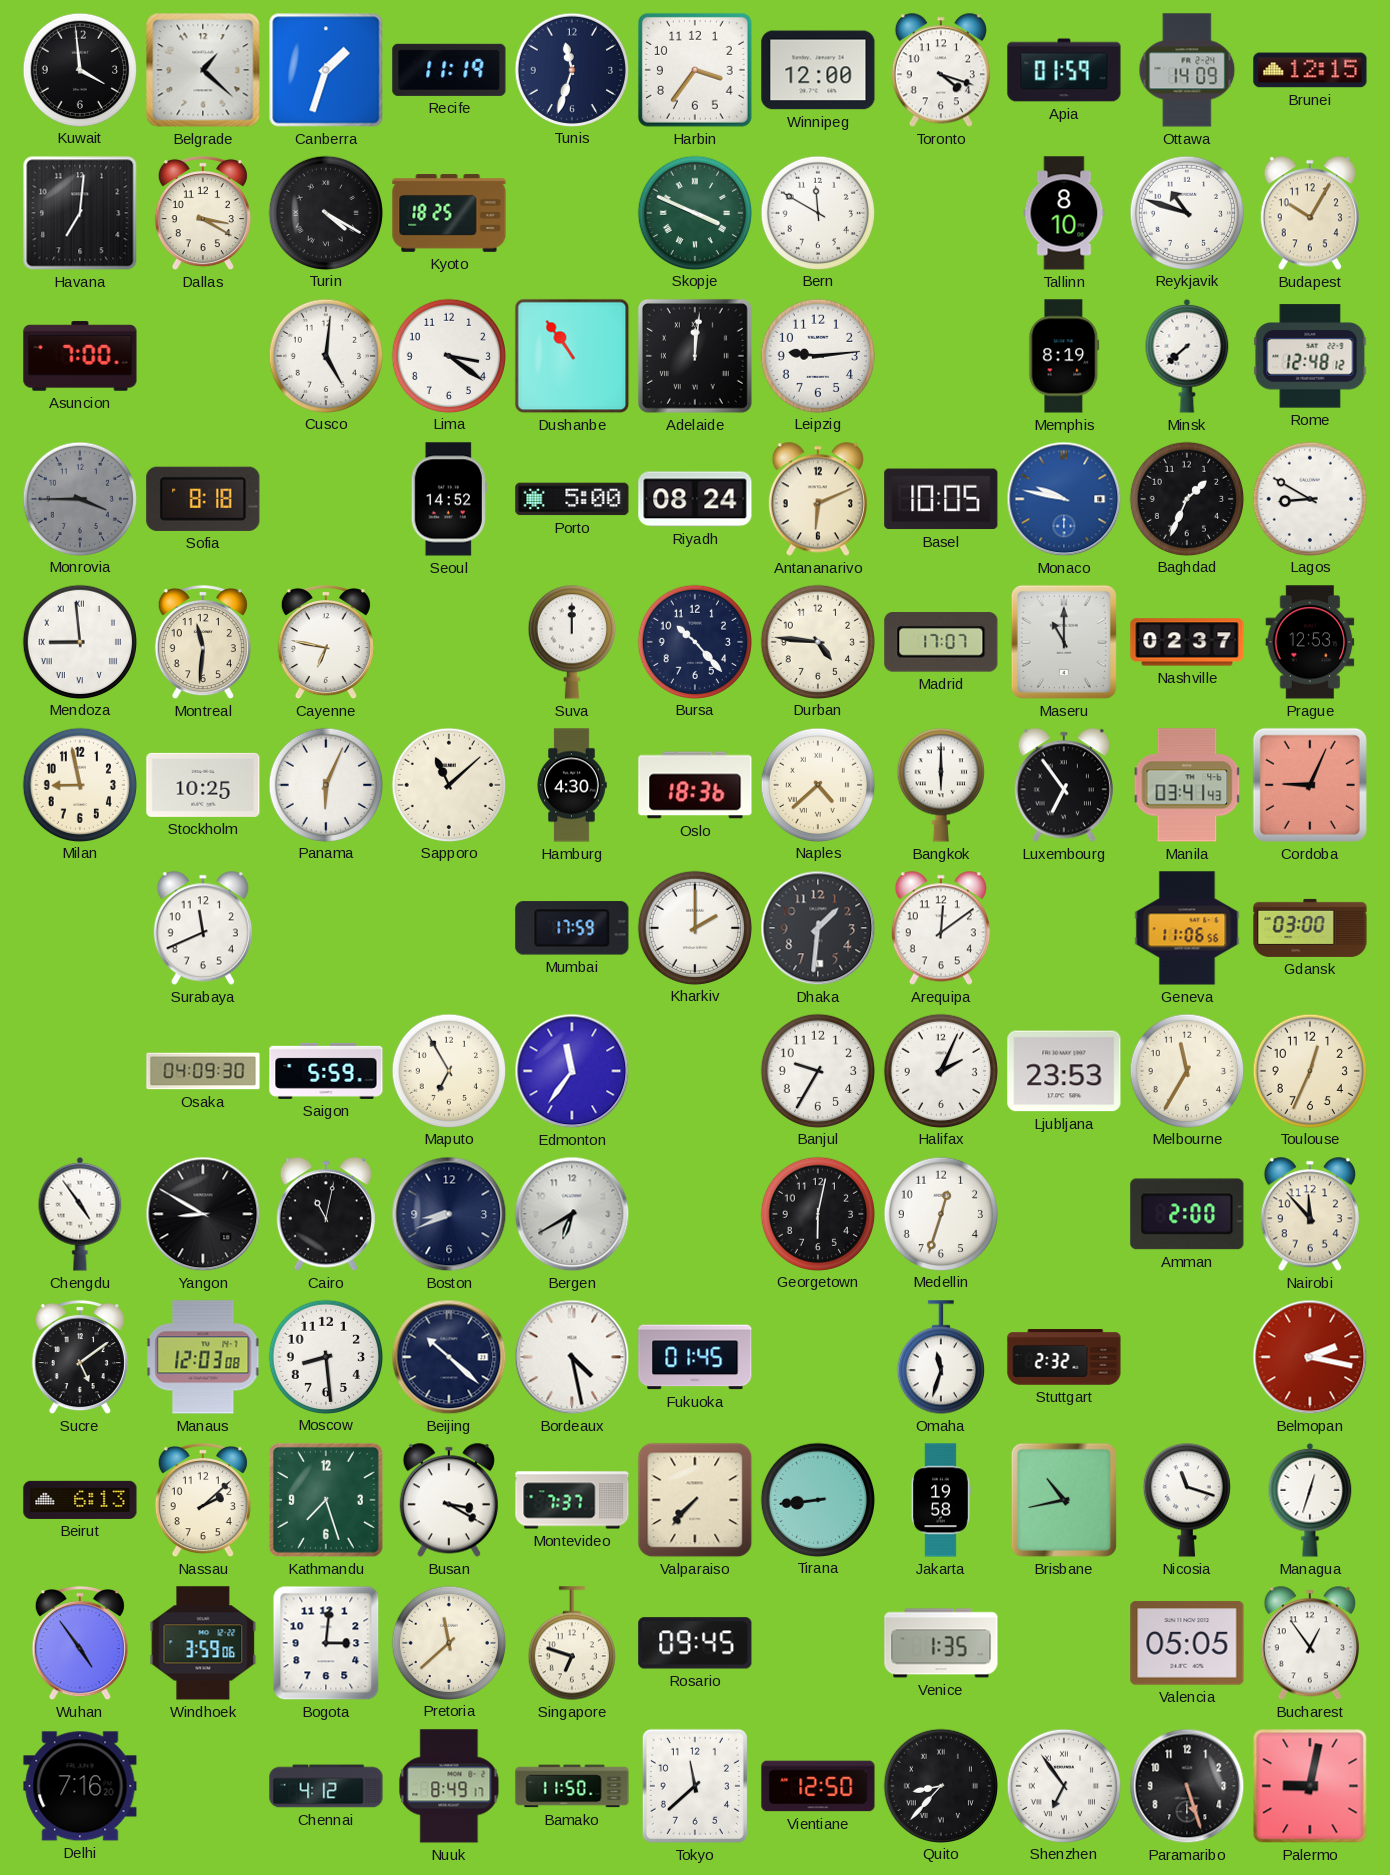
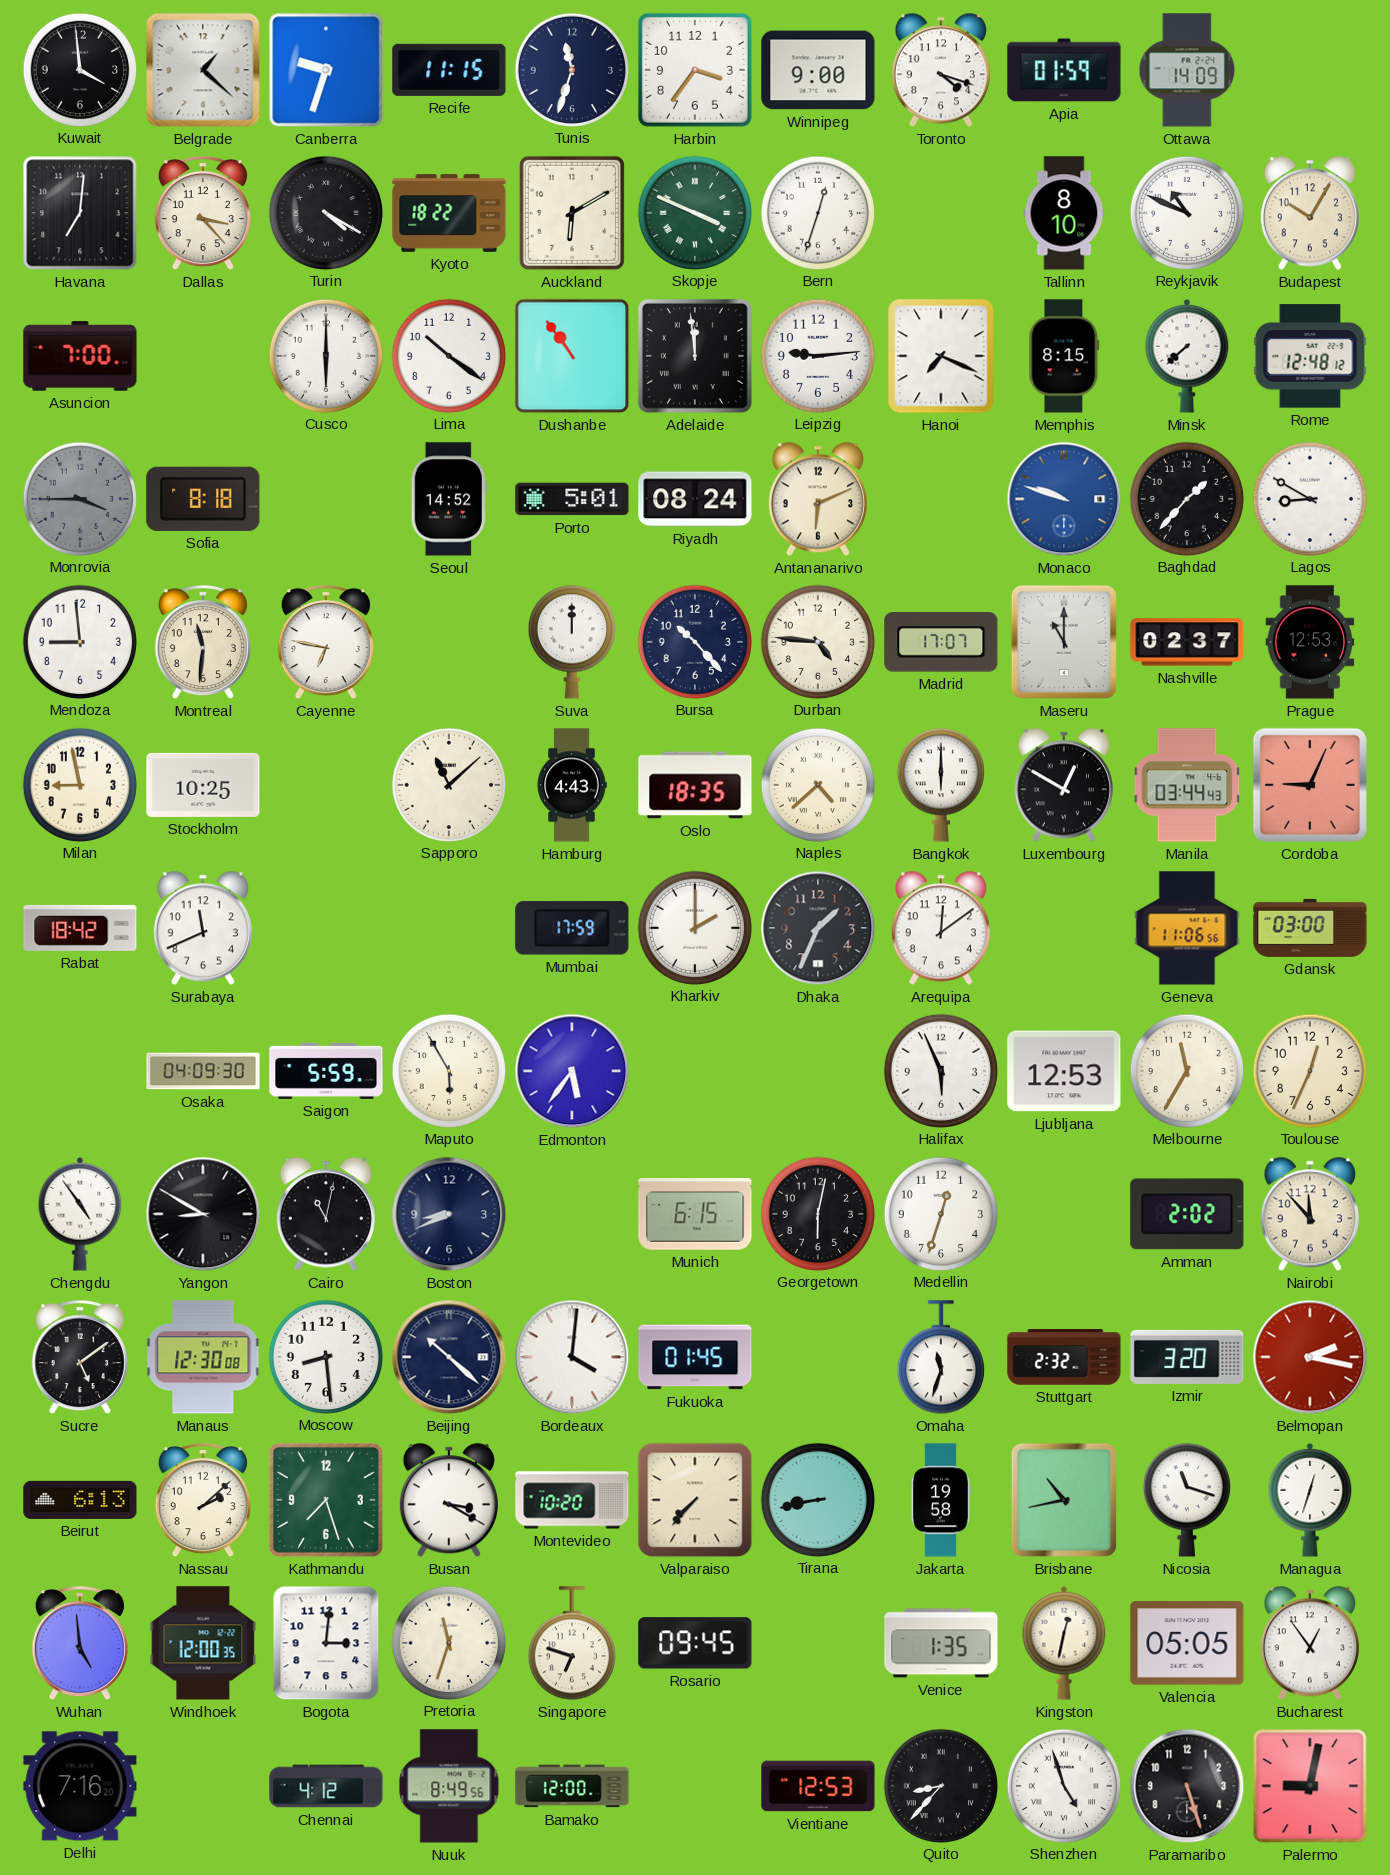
Canberra: 1:33 -> 9:33
Recife: 11:19 -> 11:15
Winnipeg: 12:00 -> 9:00
Brunei: 12:15 -> none
Dallas: 3:20 -> 3:23
Kyoto: 18:25 -> 18:22
Auckland: none -> 6:10
Bern: 11:50 -> 12:33
Reykjavik: 10:48 -> 10:49
Cusco: 5:01 -> 6:00
Lima: 3:21 -> 10:21
Adelaide: 12:01 -> 11:59
Hanoi: none -> 7:19
Memphis: 8:19 -> 8:15
Porto: 5:00 -> 5:01
Basel: 10:05 -> none
Monaco: 9:47 -> 9:48
Baghdad: 1:34 -> 1:37
Mendoza numerals: Roman -> Arabic
Panama: 6:04 -> none
Hamburg: 4:30 -> 4:43
Oslo: 18:36 -> 18:35
Luxembourg: 6:54 -> 12:50
Manila: 03:41 -> 03:44
Rabat: none -> 18:42
Dhaka: 1:31 -> 1:34
Maputo: 6:55 -> 5:55
Edmonton: 11:36 -> 5:36
Banjul: 9:35 -> none
Halifax: 2:04 -> 5:56
Ljubljana: 23:53 -> 12:53
Bergen: 6:40 -> none
Munich: none -> 6:15
Amman: 2:00 -> 2:02
Manaus: 12:03 -> 12:30
Bordeaux: 4:28 -> 4:01
Izmir: none -> 3:20
Montevideo: 7:37 -> 10:20
Tirana: 8:44 -> 8:43
Wuhan: 4:54 -> 4:59
Windhoek: 3:59 -> 12:00
Pretoria: 11:38 -> 11:33
Kingston: none -> 12:32
Nuuk: 8:49:17 -> 8:49:56
Bamako: 11:50 -> 12:00
Tokyo: 11:38 -> none
Vientiane: 12:50 -> 12:53
Shenzhen: 6:54 -> 4:57
